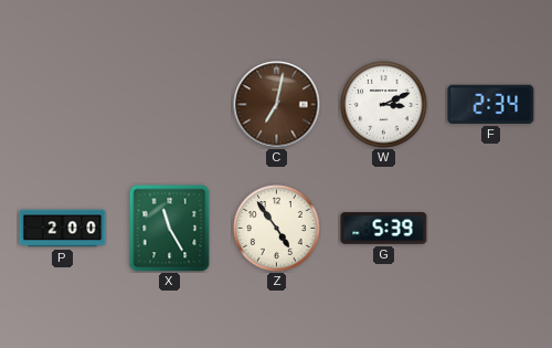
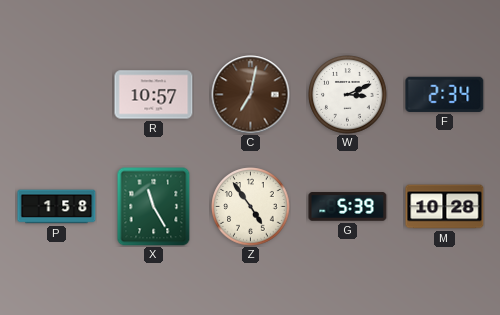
R: none -> 10:57
P: 2:00 -> 1:58
M: none -> 10:28
